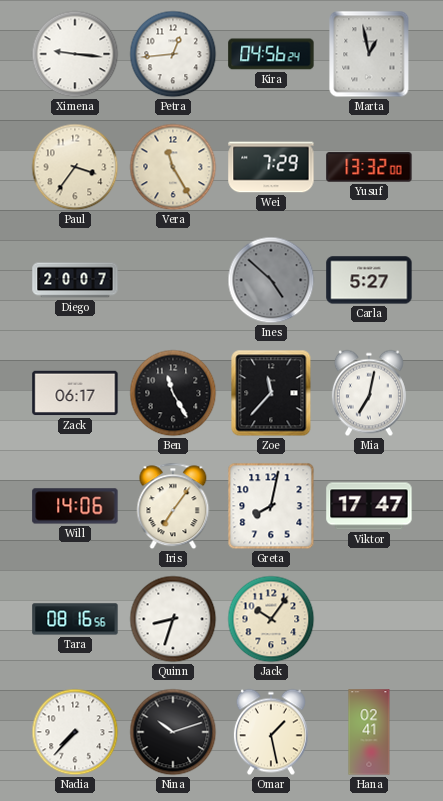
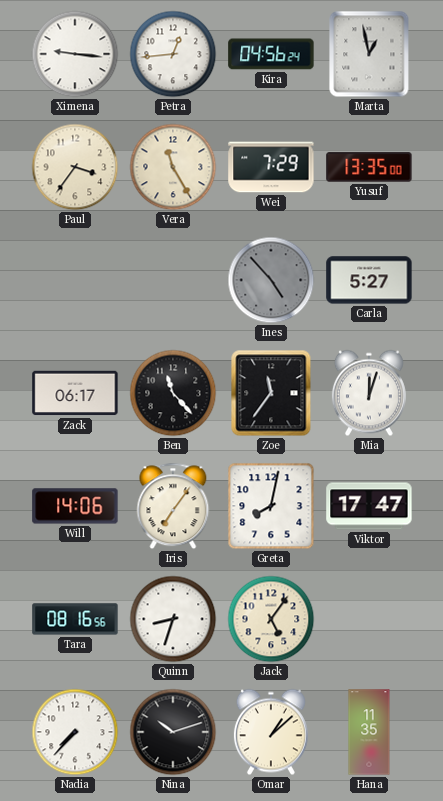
Yusuf: 13:32 -> 13:35
Diego: 20:07 -> none
Ines: 4:52 -> 4:53
Ben: 11:25 -> 11:23
Zoe: 11:37 -> 11:36
Mia: 7:02 -> 12:03
Jack: 10:06 -> 5:06
Omar: 1:28 -> 1:08
Hana: 02:41 -> 11:35
